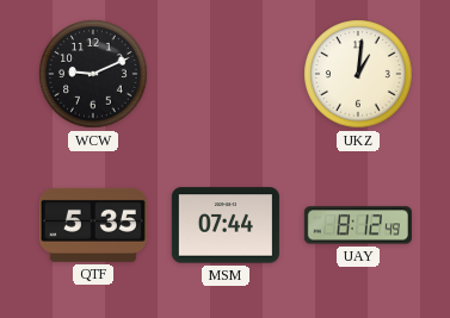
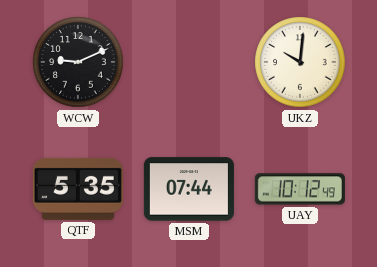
UKZ: 1:01 -> 10:01
UAY: 8:12 -> 10:12
